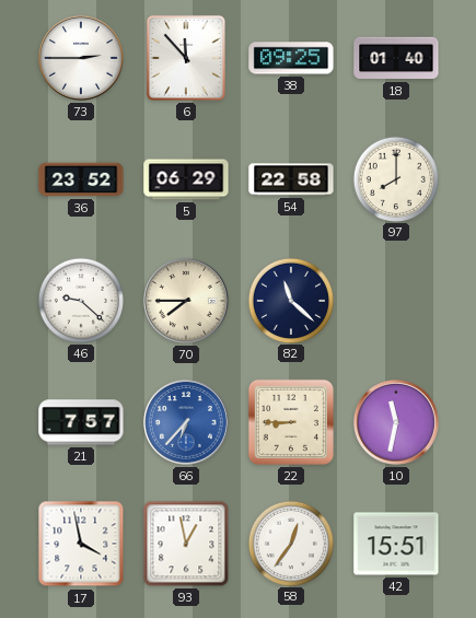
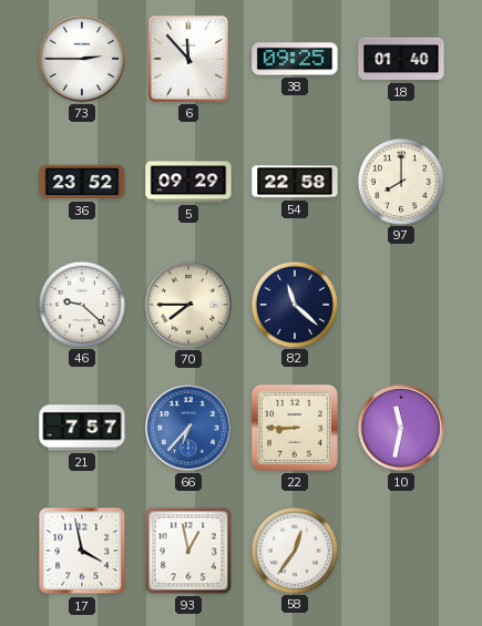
5: 06:29 -> 09:29
42: 15:51 -> none
